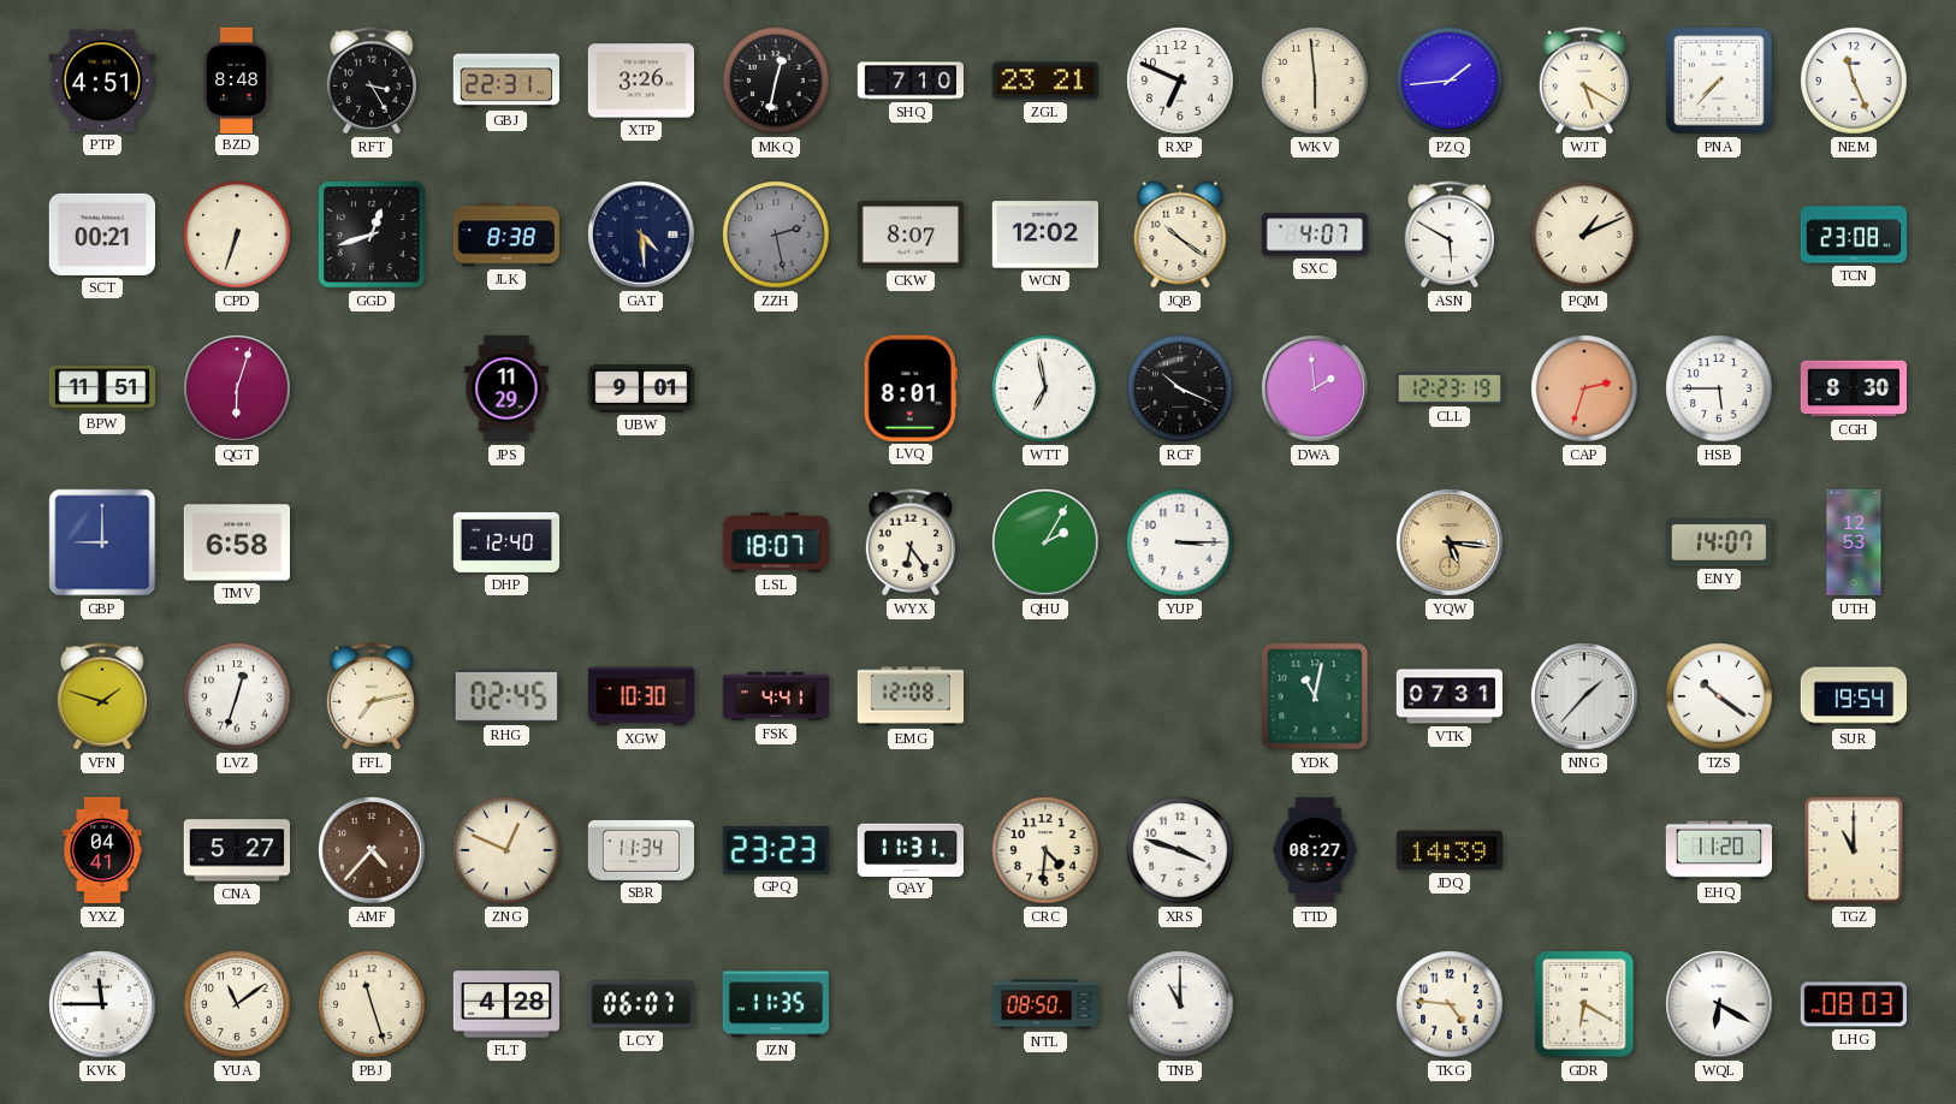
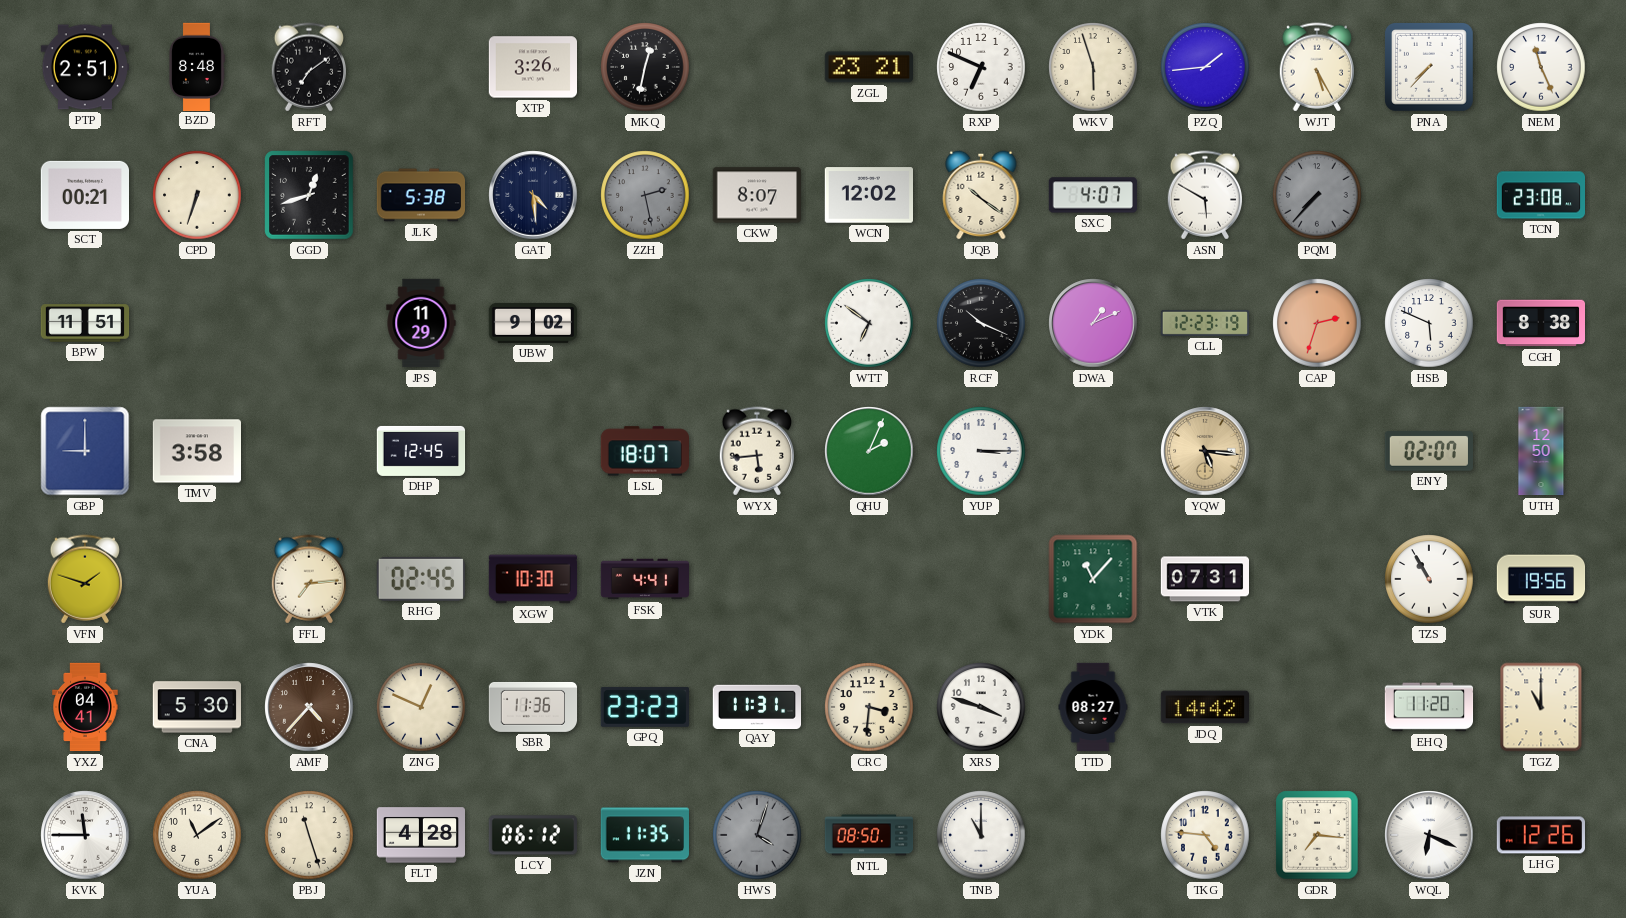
PTP: 4:51 -> 2:51
RFT: 3:25 -> 7:09
GBJ: 22:31 -> none
SHQ: 7:10 -> none
WKV: 5:59 -> 5:57
WJT: 5:20 -> 5:25
JLK: 8:38 -> 5:38
PQM: 1:11 -> 7:37
PQM dial: cream -> grey
QGT: 6:03 -> none
UBW: 9:01 -> 9:02
LVQ: 8:01 -> none
WTT: 6:58 -> 6:51
DWA: 1:59 -> 1:11
HSB: 5:45 -> 5:49
CGH: 8:30 -> 8:38
TMV: 6:58 -> 3:58
DHP: 12:40 -> 12:45
WYX: 6:24 -> 5:44
QHU: 2:05 -> 2:04
ENY: 14:07 -> 02:07
UTH: 12:53 -> 12:50
LVZ: 12:33 -> none
FFL: 7:13 -> 7:14
EMG: 12:08 -> none
YDK: 11:02 -> 11:07
NNG: 1:37 -> none
TZS: 10:21 -> 10:55
SUR: 19:54 -> 19:56
CNA: 5:27 -> 5:30
SBR: 11:34 -> 11:36
CRC: 4:31 -> 3:31
JDQ: 14:39 -> 14:42
LCY: 06:07 -> 06:12
HWS: none -> 4:03
GDR: 6:20 -> 7:16
WQL: 6:20 -> 6:19
LHG: 08:03 -> 12:26
